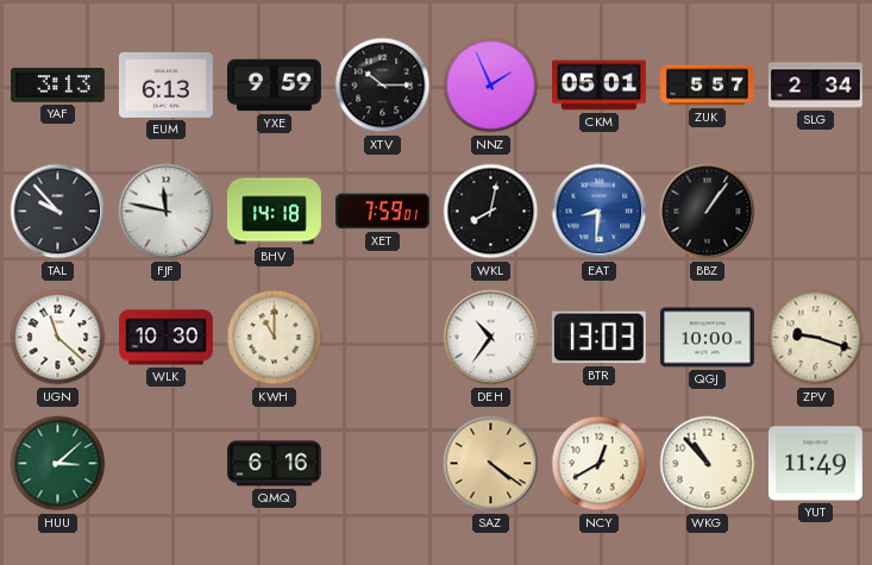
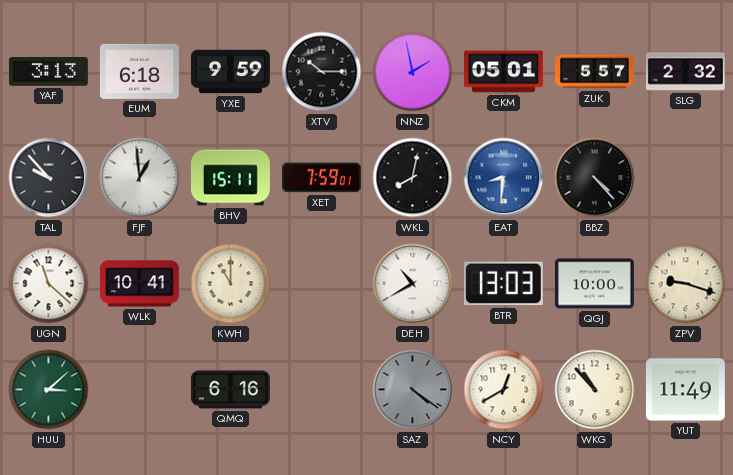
EUM: 6:13 -> 6:18
NNZ: 1:56 -> 1:58
SLG: 2:34 -> 2:32
FJF: 11:47 -> 12:59
BHV: 14:18 -> 15:11
BBZ: 1:06 -> 4:23
WLK: 10:30 -> 10:41
DEH: 10:36 -> 10:40
SAZ dial: champagne -> grey
